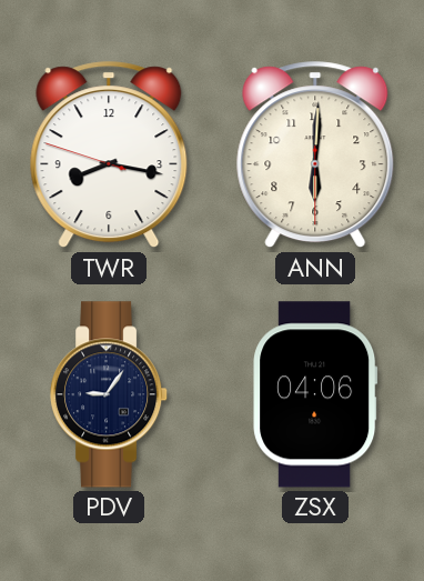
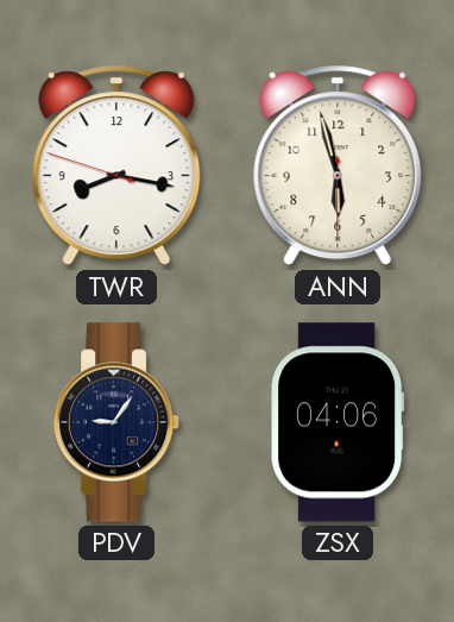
ANN: 6:00 -> 5:57
